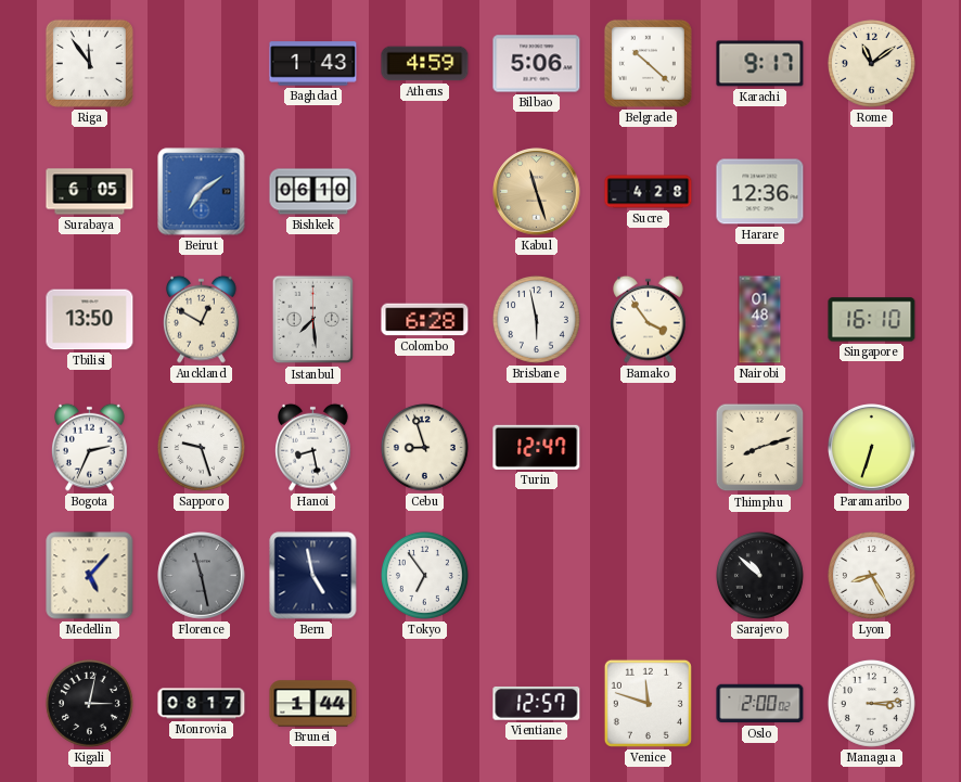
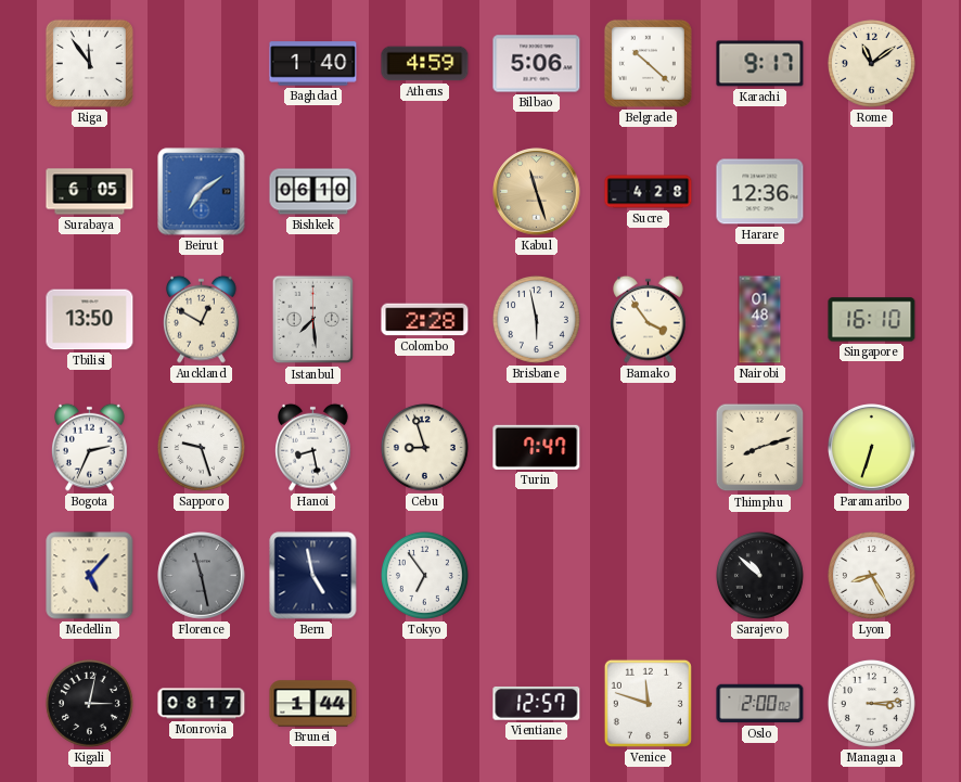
Baghdad: 1:43 -> 1:40
Colombo: 6:28 -> 2:28
Turin: 12:47 -> 7:47
